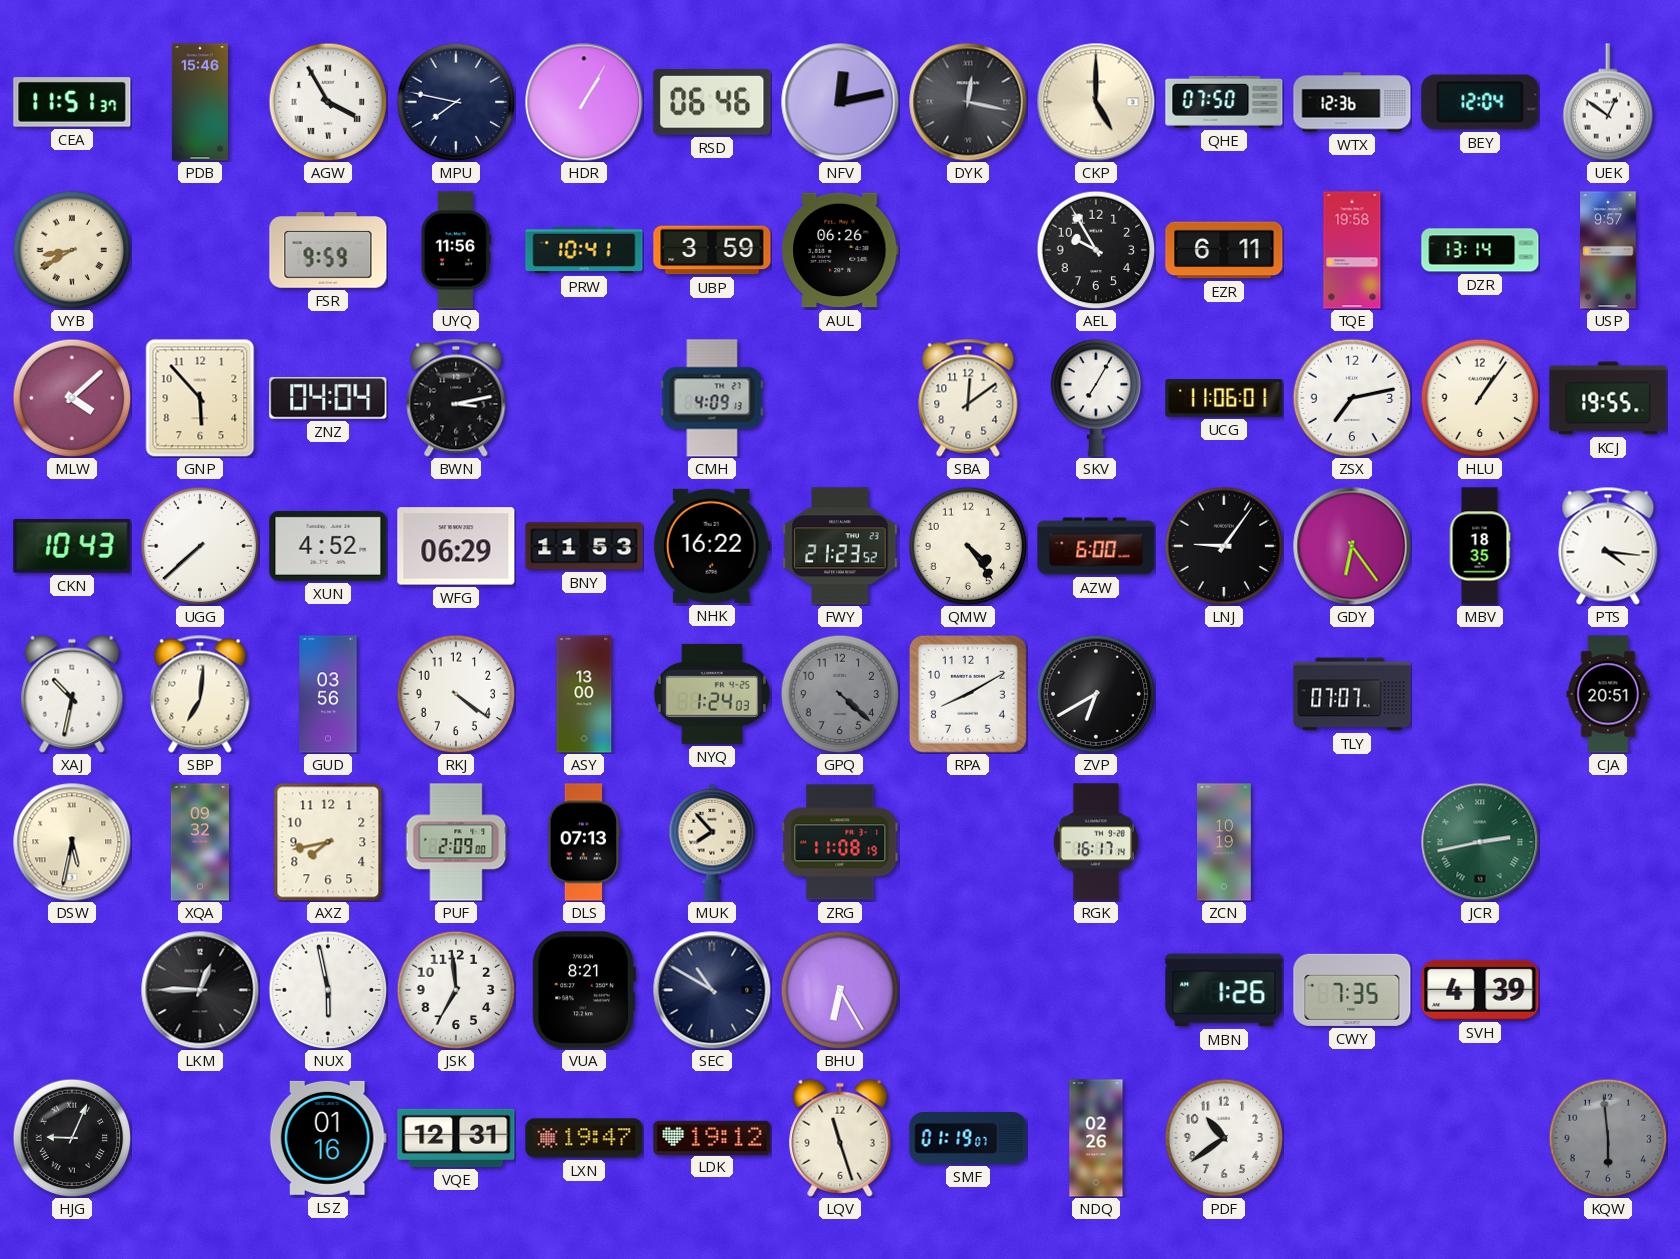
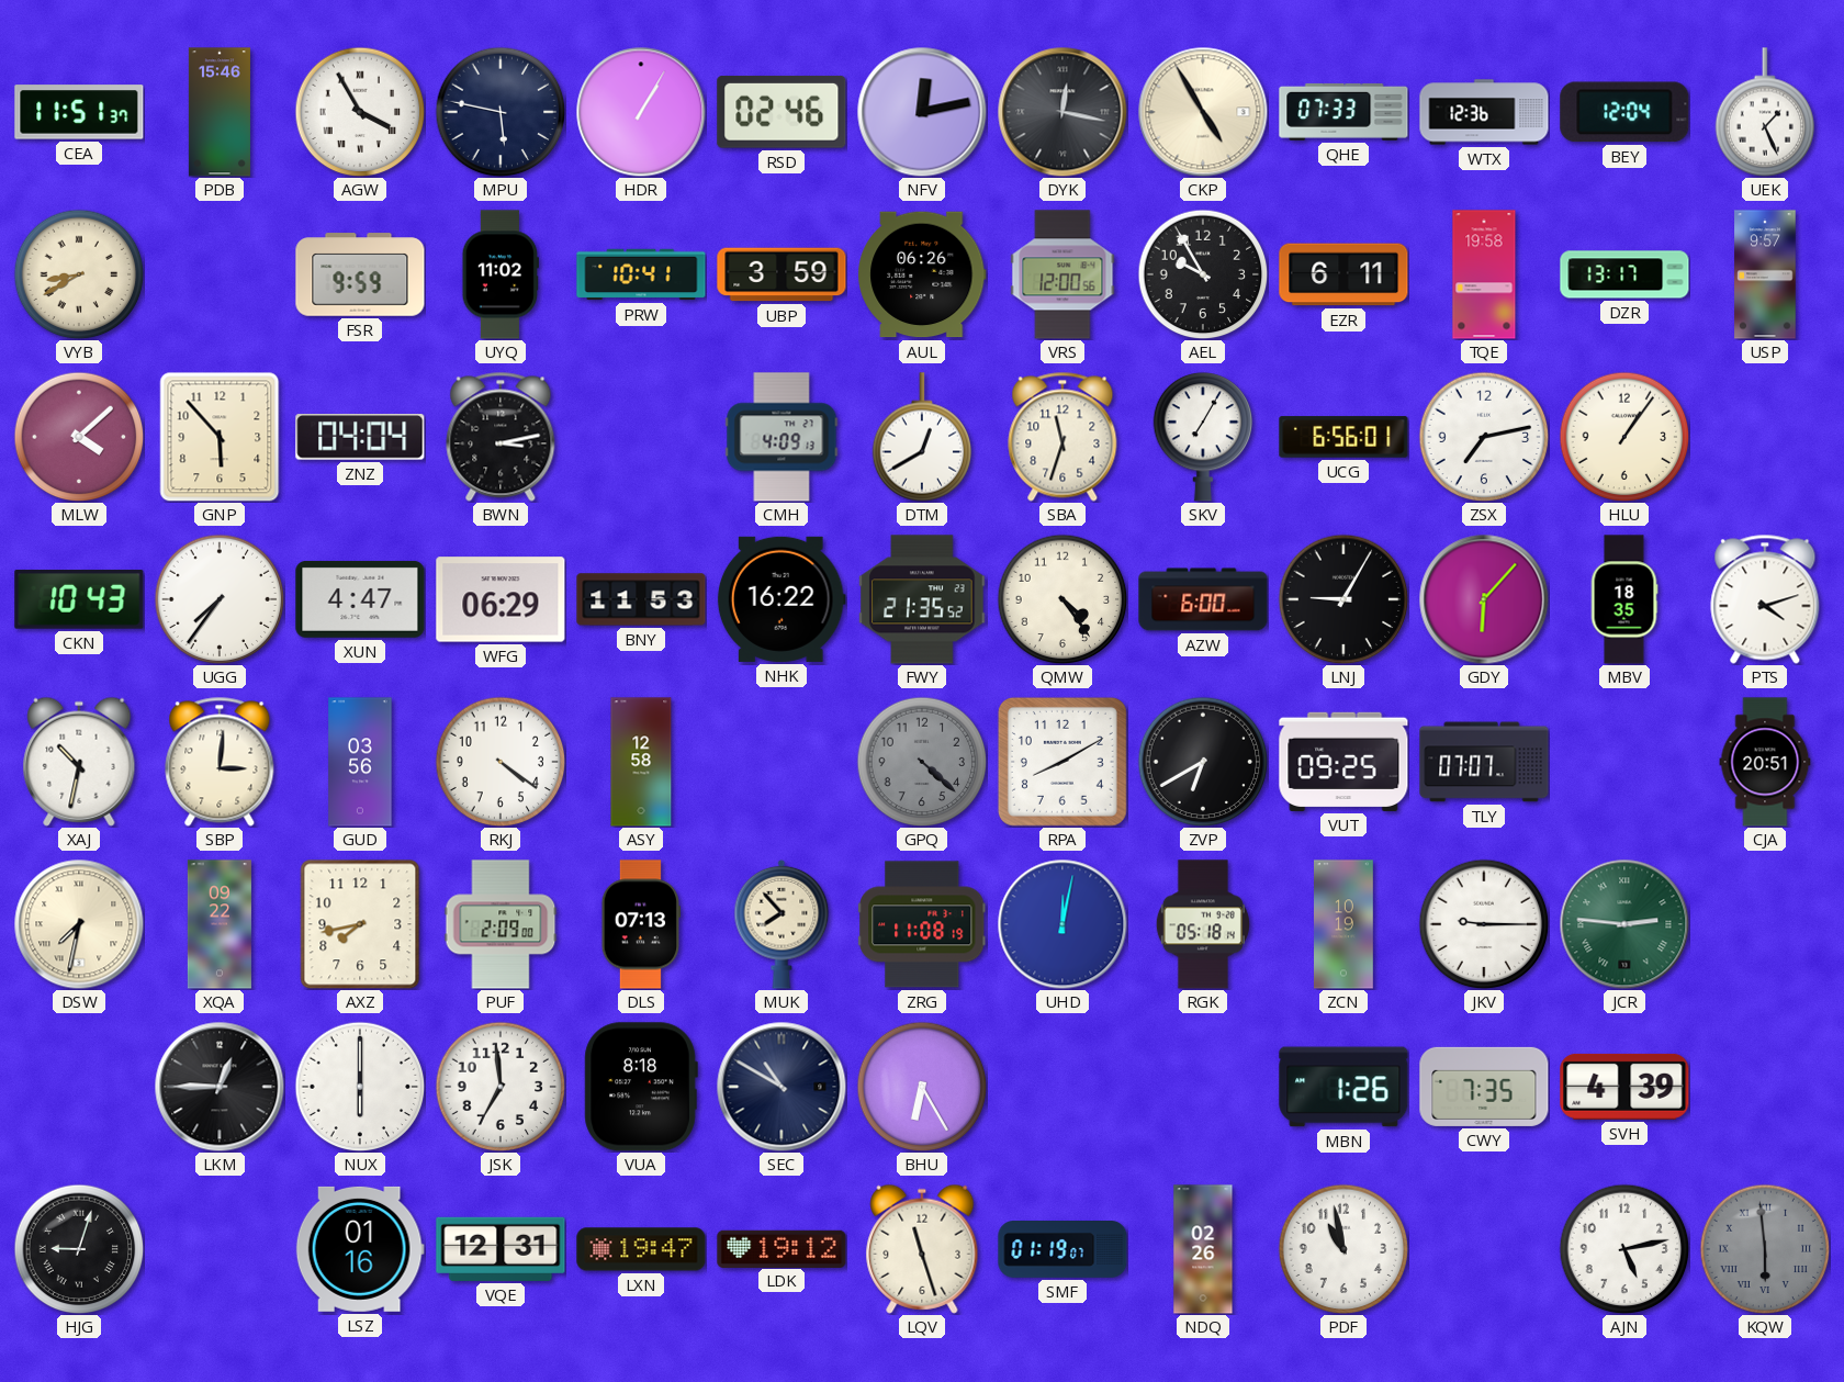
MPU: 7:47 -> 5:47
RSD: 06:46 -> 02:46
CKP: 5:00 -> 4:55
QHE: 07:50 -> 07:33
UEK: 12:51 -> 1:26
UYQ: 11:56 -> 11:02
VRS: none -> 12:00
DZR: 13:14 -> 13:17
DTM: none -> 12:40
SBA: 12:09 -> 11:33
UCG: 11:06 -> 6:56
KCJ: 19:55 -> none
UGG: 7:38 -> 7:36
XUN: 4:52 -> 4:47
FWY: 21:23 -> 21:35
LNJ: 9:06 -> 9:05
GDY: 6:24 -> 6:07
PTS: 4:16 -> 4:12
SBP: 7:01 -> 3:01
ASY: 13:00 -> 12:58
NYQ: 1:24 -> none
VUT: none -> 09:25
DSW: 5:32 -> 7:32
XQA: 09:32 -> 09:22
UHD: none -> 12:02
RGK: 16:17 -> 05:18
JKV: none -> 9:15
JCR: 2:43 -> 2:46
NUX: 5:58 -> 6:00
VUA: 8:21 -> 8:18
HJG: 9:04 -> 9:03
PDF: 10:39 -> 10:58
AJN: none -> 5:13
KQW numerals: Arabic -> Roman
